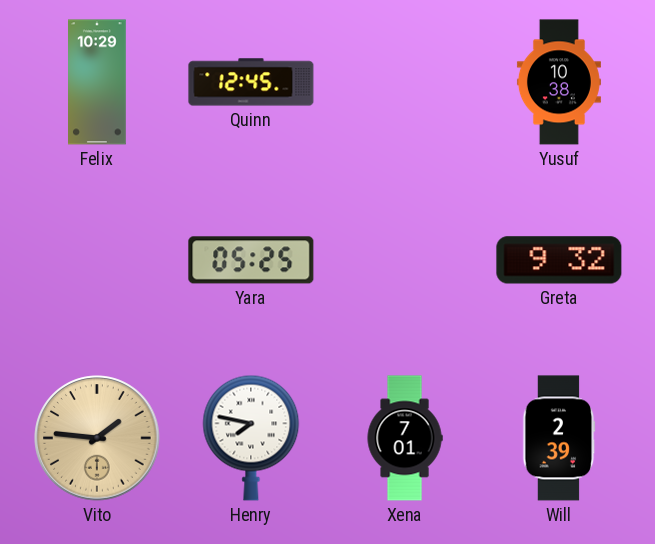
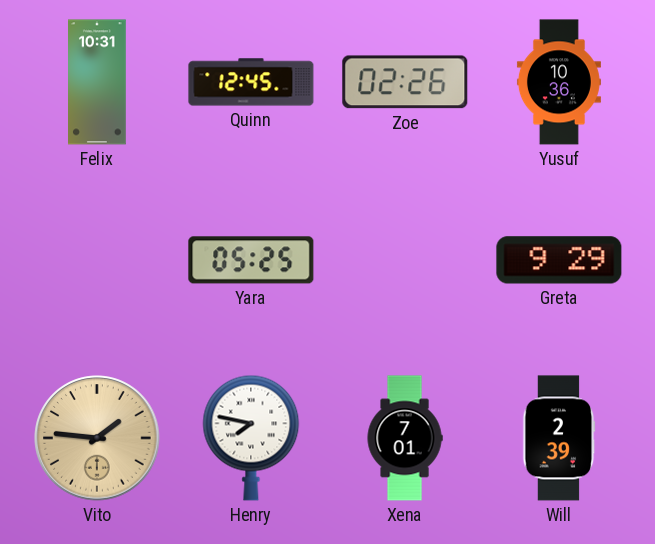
Felix: 10:29 -> 10:31
Zoe: none -> 02:26
Yusuf: 10:38 -> 10:36
Greta: 9:32 -> 9:29
